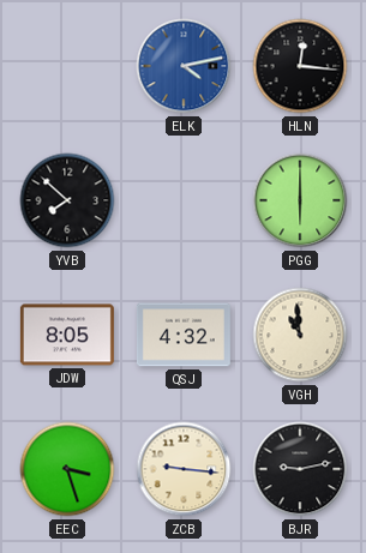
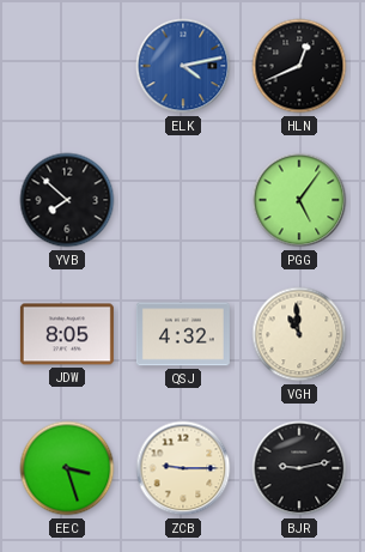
HLN: 12:16 -> 12:41
PGG: 6:00 -> 5:06
ZCB: 9:16 -> 9:15
